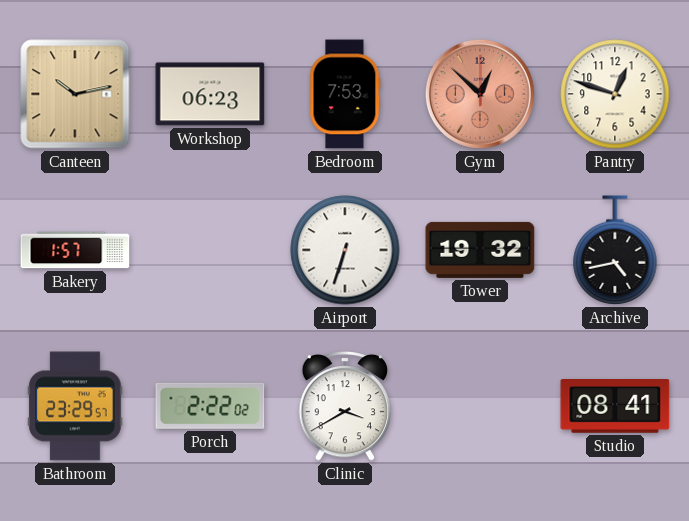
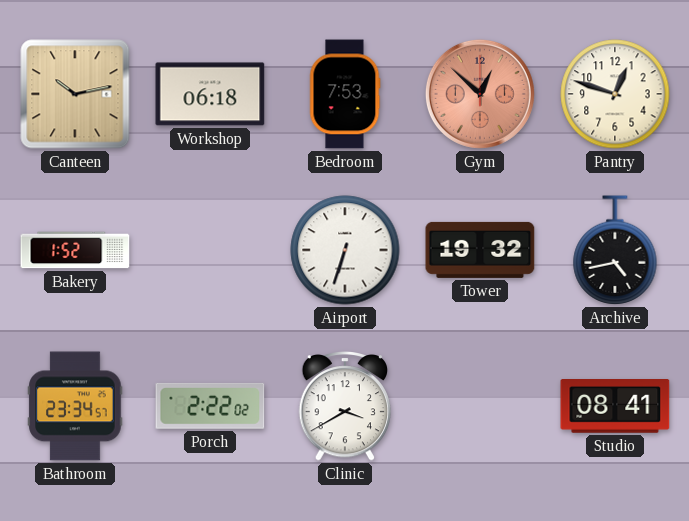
Workshop: 06:23 -> 06:18
Bakery: 1:57 -> 1:52
Bathroom: 23:29 -> 23:34
